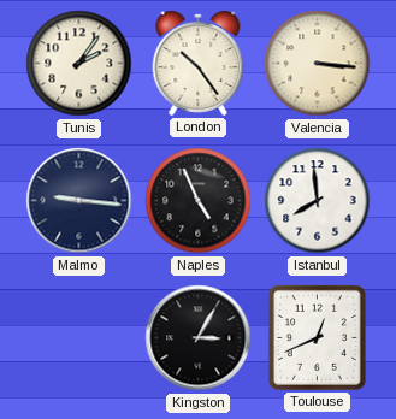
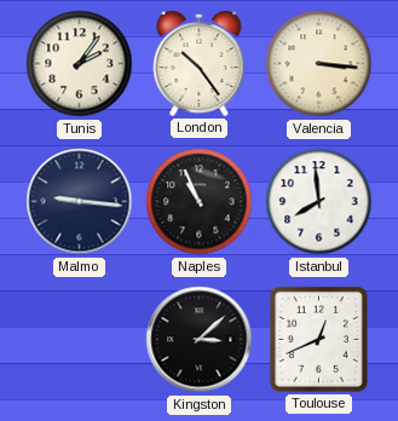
Naples: 4:56 -> 10:56
Kingston: 3:05 -> 3:08
